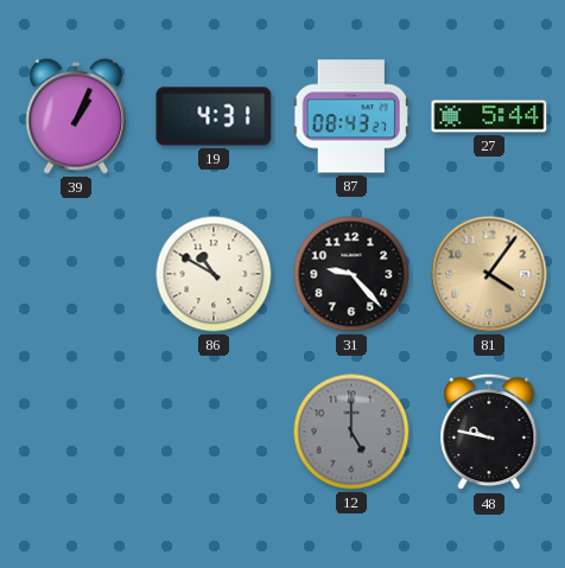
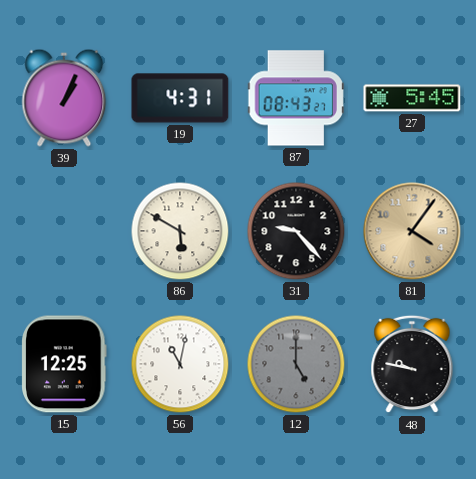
27: 5:44 -> 5:45
86: 10:50 -> 5:50
15: none -> 12:25
56: none -> 11:02
